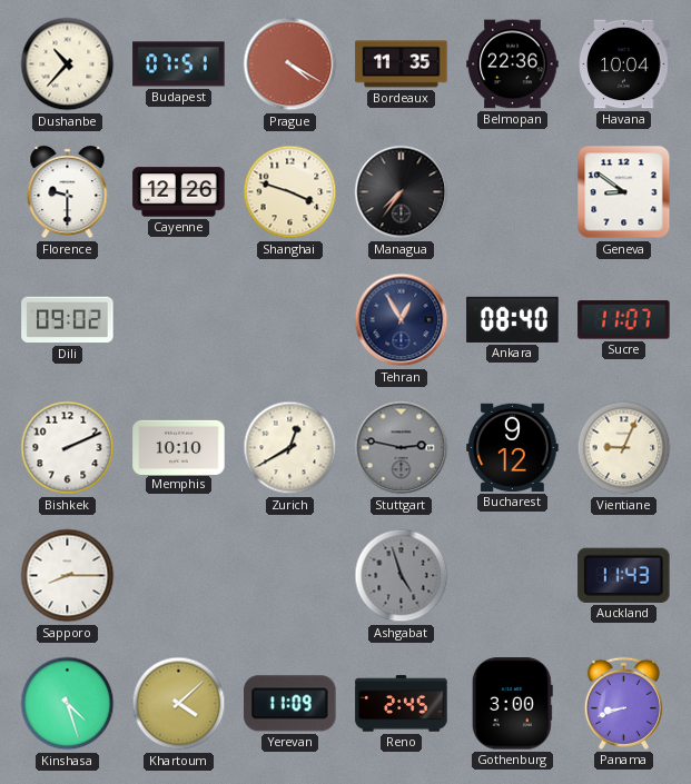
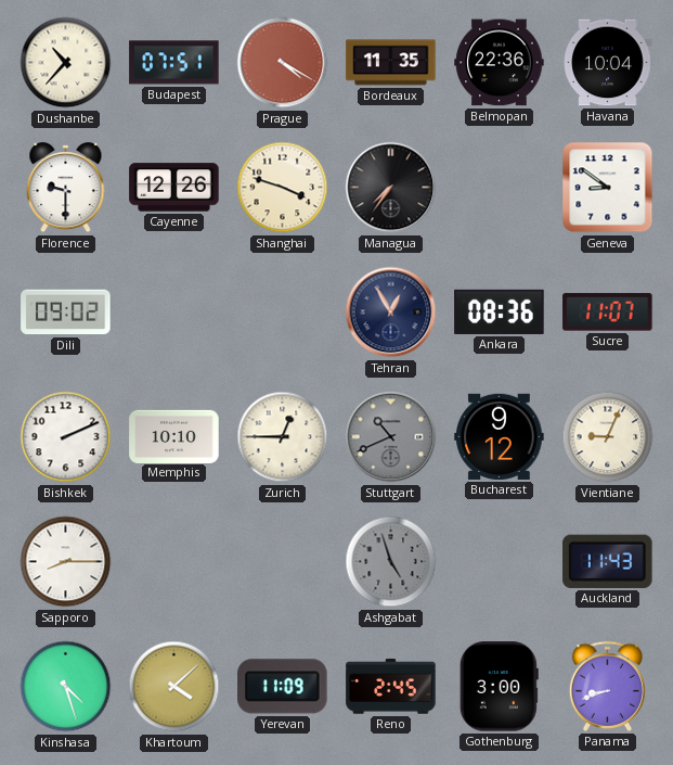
Ankara: 08:40 -> 08:36
Zurich: 12:40 -> 12:45
Stuttgart: 2:47 -> 10:41
